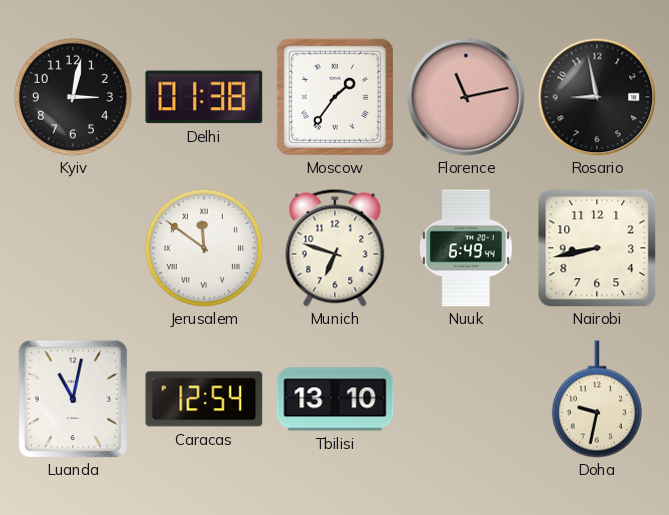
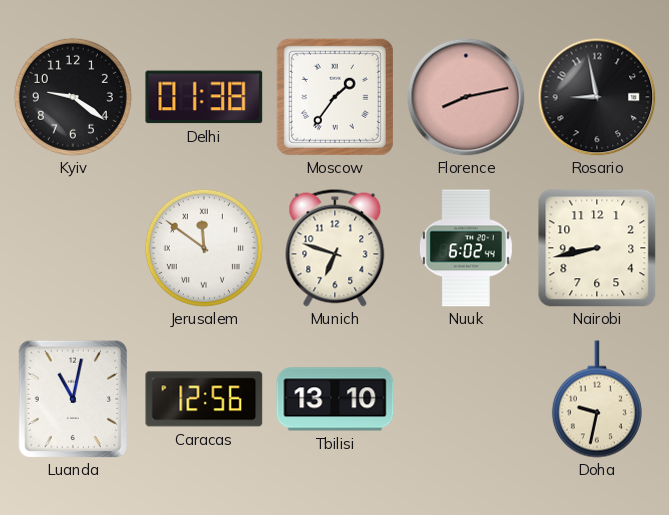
Kyiv: 3:02 -> 9:21
Florence: 11:13 -> 8:13
Nuuk: 6:49 -> 6:02
Caracas: 12:54 -> 12:56
